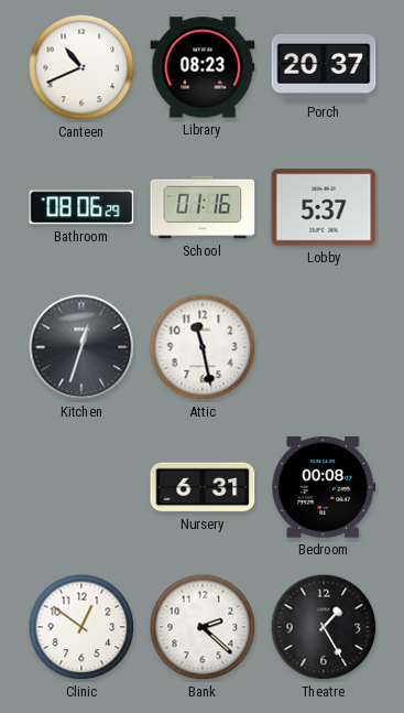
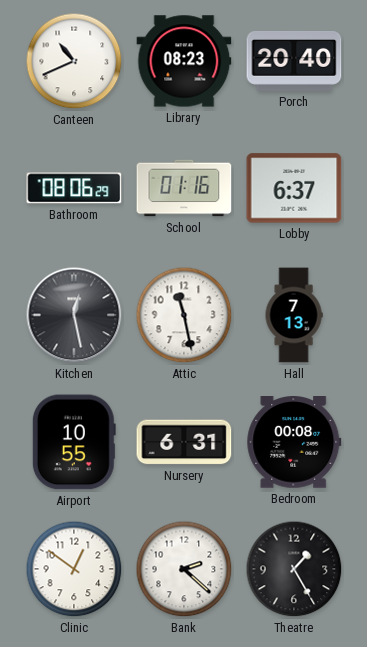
Porch: 20:37 -> 20:40
Lobby: 5:37 -> 6:37
Kitchen: 12:33 -> 12:28
Hall: none -> 7:13
Airport: none -> 10:55
